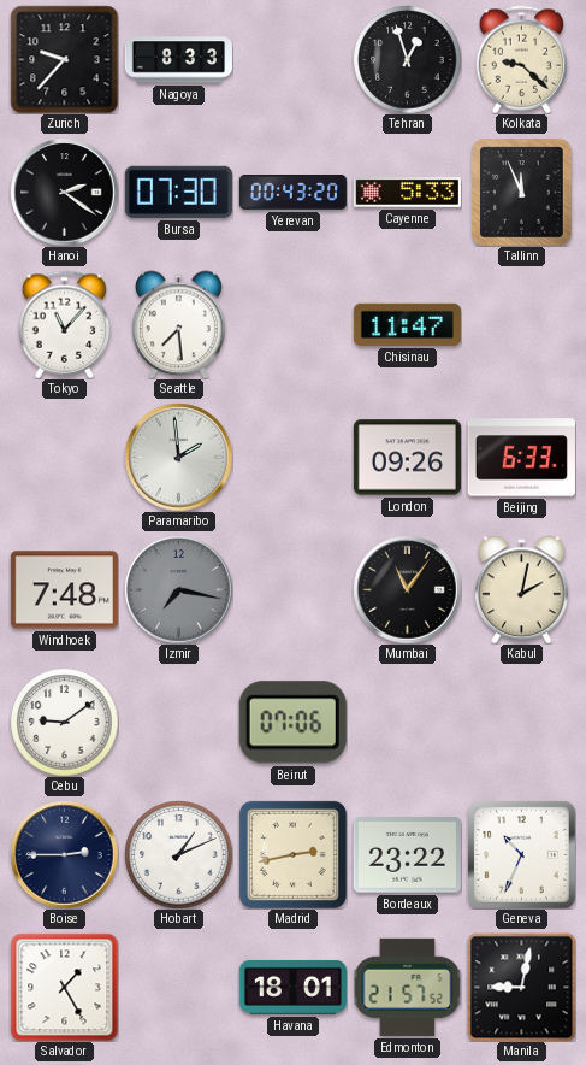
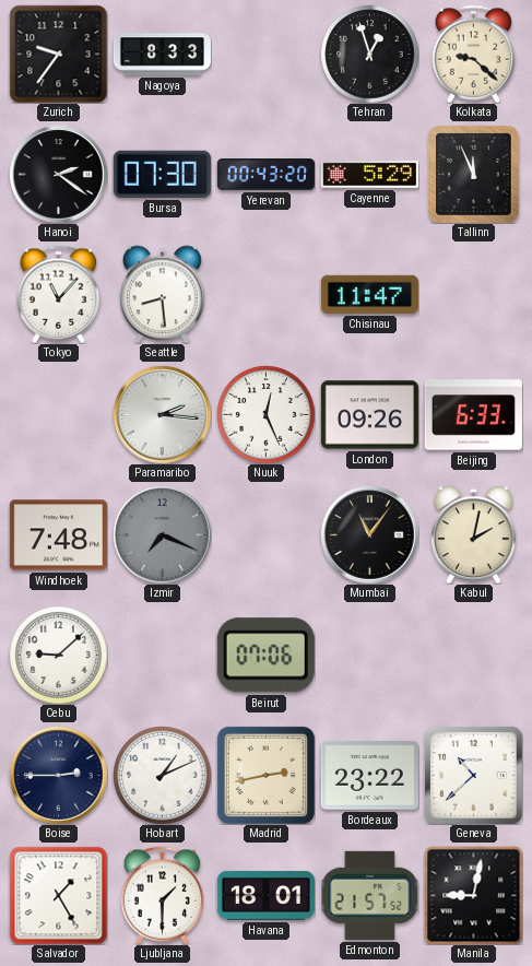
Zurich: 9:37 -> 9:36
Cayenne: 5:33 -> 5:29
Seattle: 7:29 -> 8:29
Paramaribo: 1:59 -> 2:16
Nuuk: none -> 12:26
Izmir: 7:17 -> 7:19
Cebu: 9:09 -> 9:08
Geneva: 10:34 -> 10:38
Ljubljana: none -> 1:30
